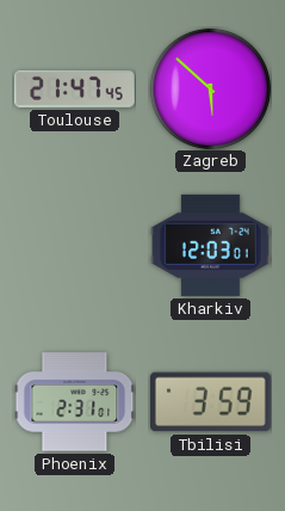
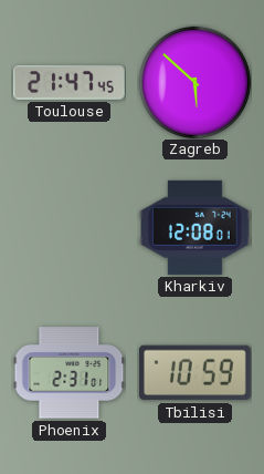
Kharkiv: 12:03 -> 12:08
Tbilisi: 3:59 -> 10:59
